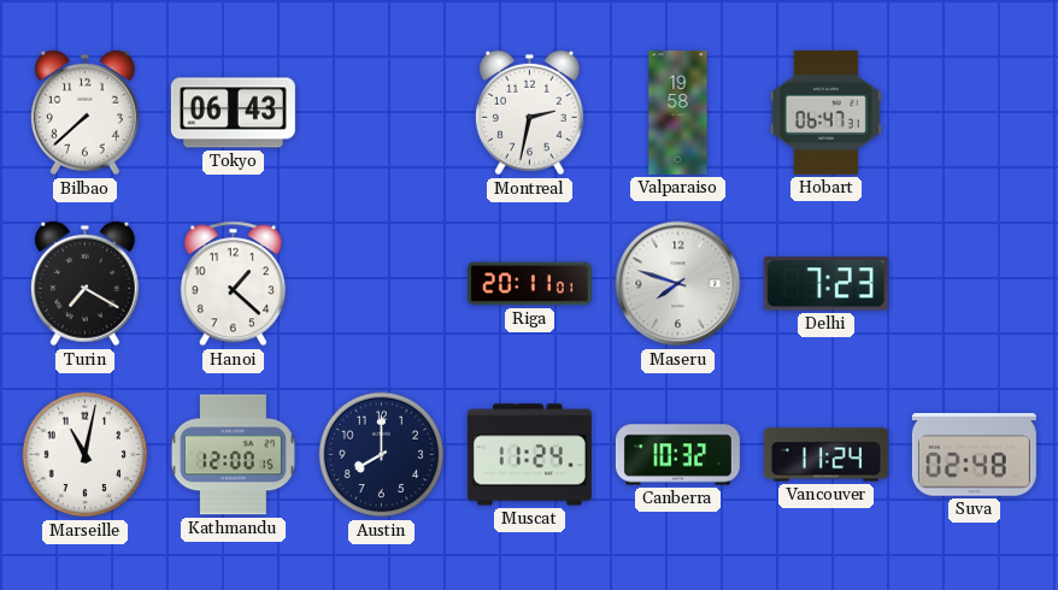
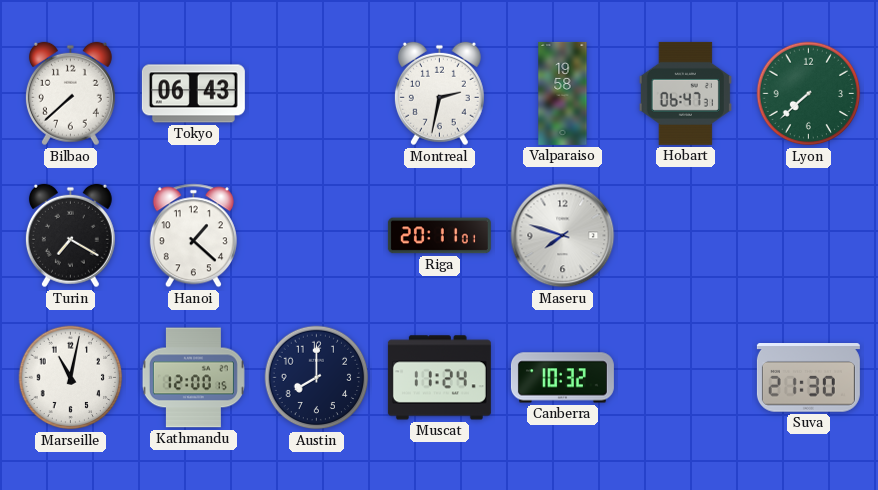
Lyon: none -> 7:38
Delhi: 7:23 -> none
Vancouver: 11:24 -> none
Suva: 02:48 -> 21:30
